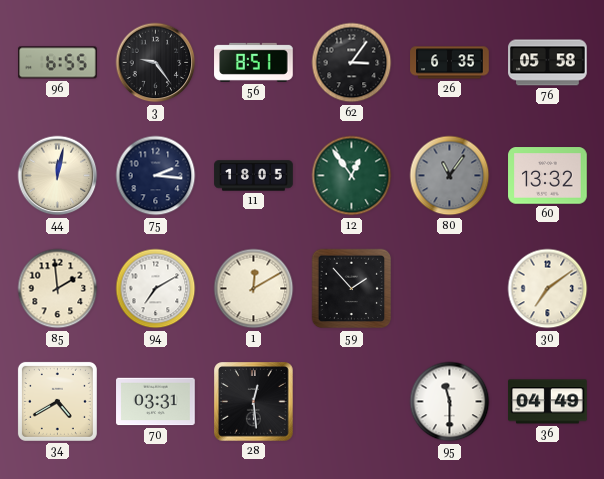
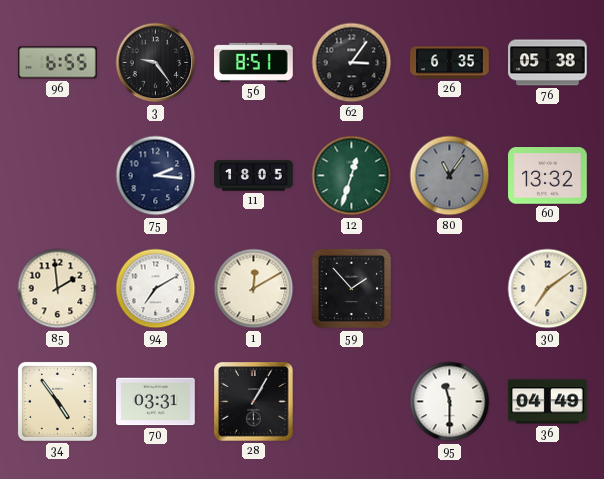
76: 05:58 -> 05:38
44: 12:02 -> none
12: 12:54 -> 12:33
34: 4:40 -> 4:54
28: 12:29 -> 1:05
